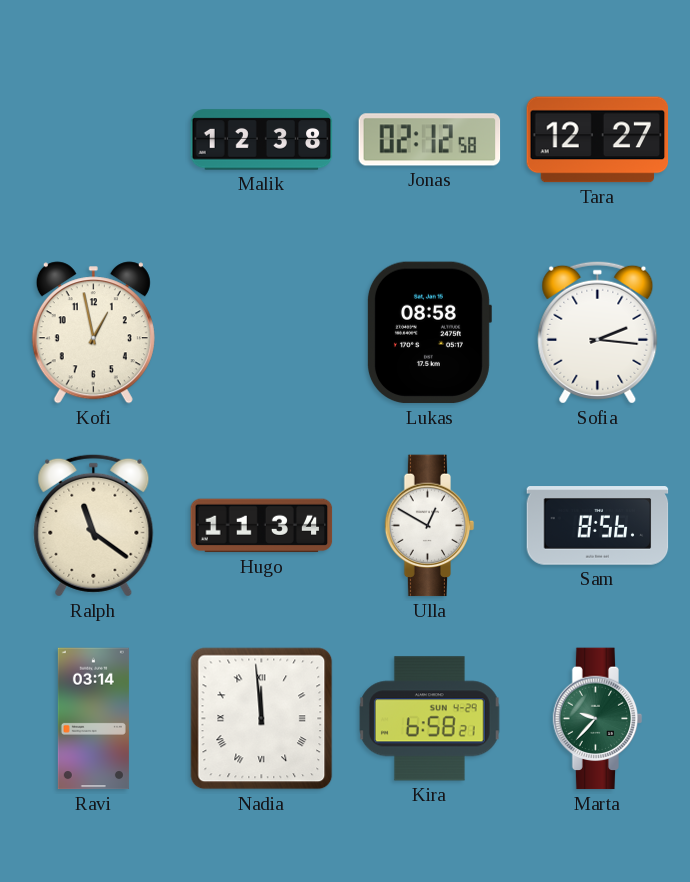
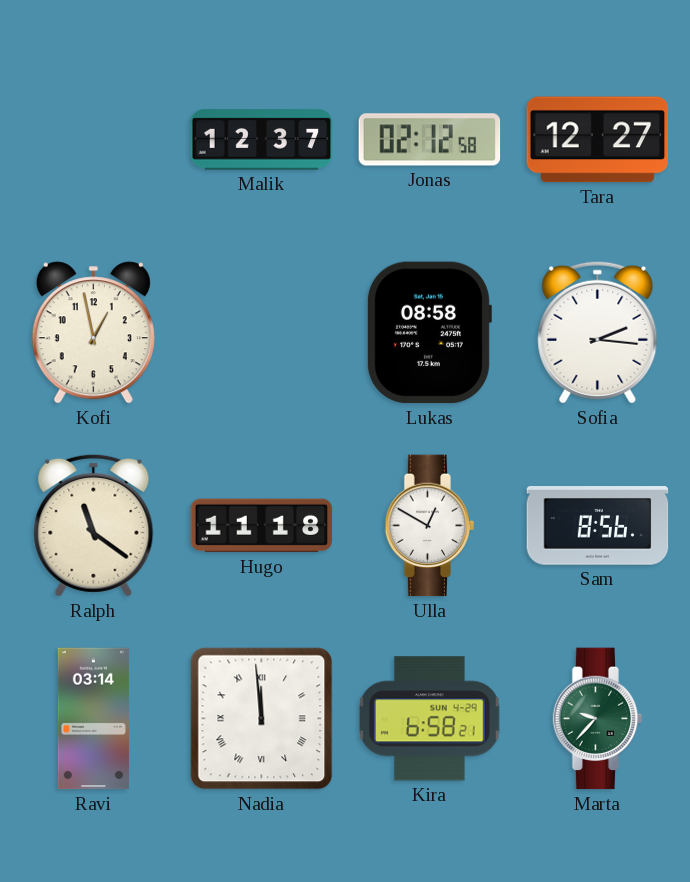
Malik: 12:38 -> 12:37
Hugo: 11:34 -> 11:18
